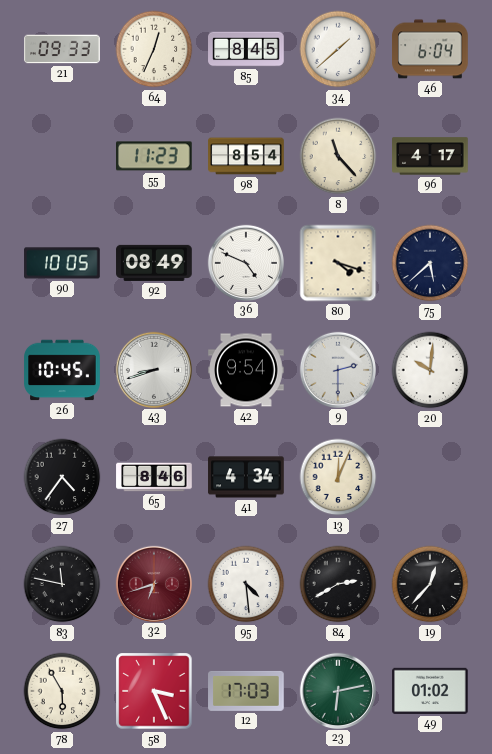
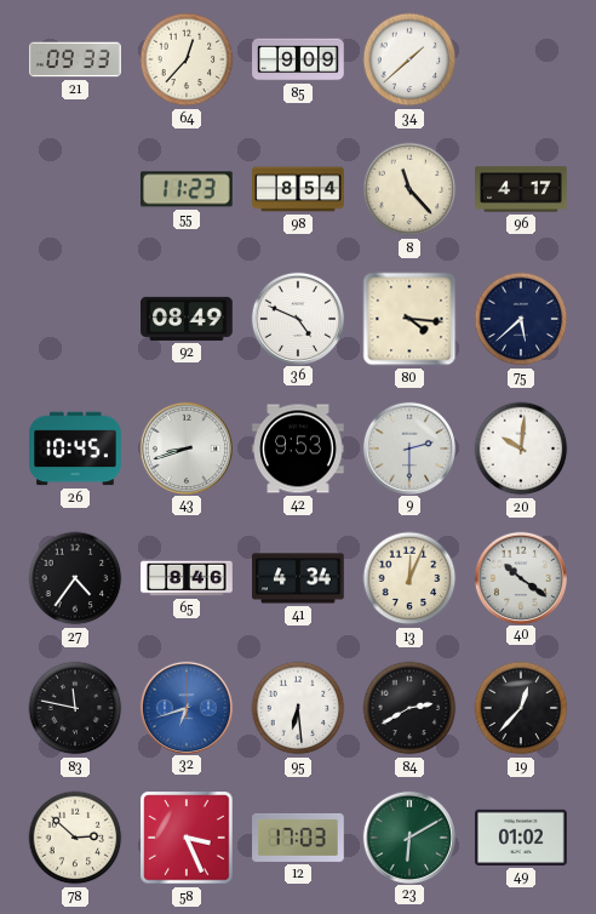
64: 12:34 -> 12:37
85: 8:45 -> 9:09
46: 6:04 -> none
90: 10:05 -> none
80: 4:18 -> 4:16
42: 9:54 -> 9:53
40: none -> 10:21
32 dial: burgundy -> blue
95: 4:29 -> 6:29
78: 5:55 -> 2:52
23: 6:13 -> 6:10
